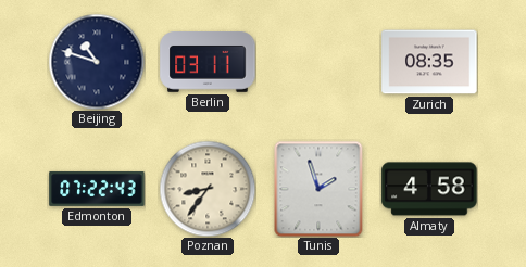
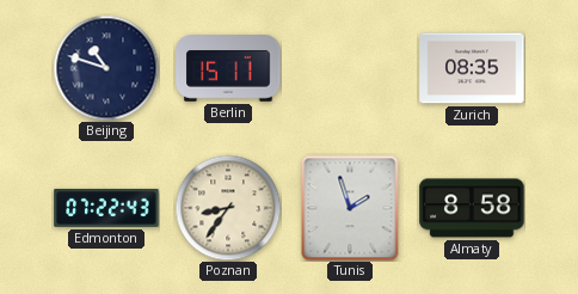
Berlin: 03:11 -> 15:11
Almaty: 4:58 -> 8:58
